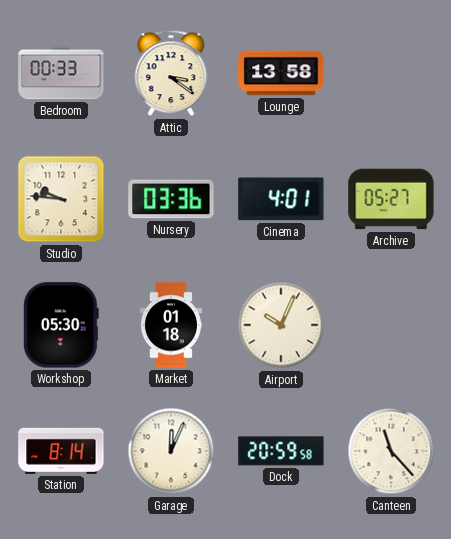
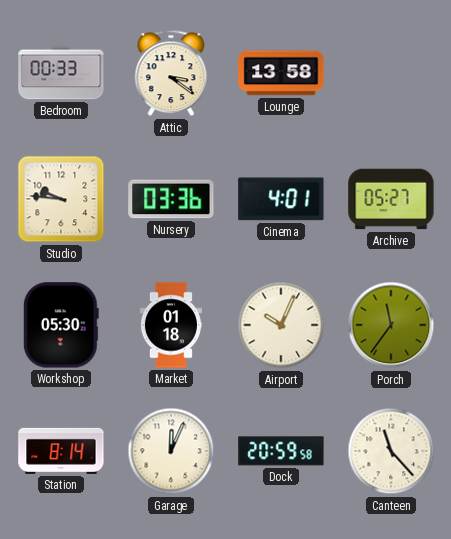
Porch: none -> 11:36
